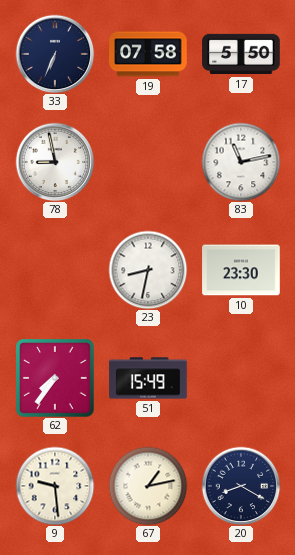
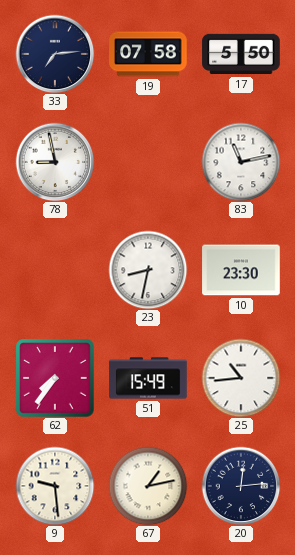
33: 6:34 -> 7:14
25: none -> 10:44
20: 8:20 -> 12:14
